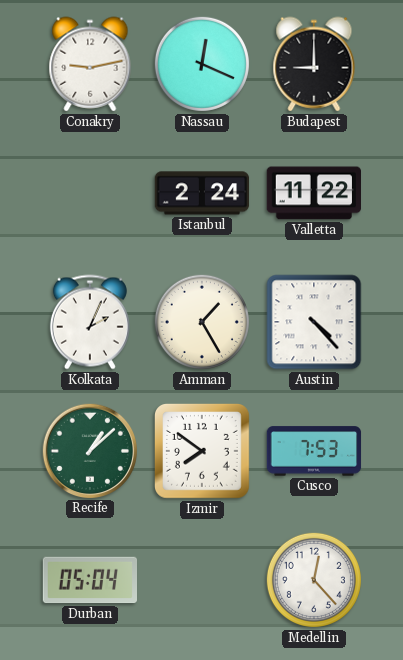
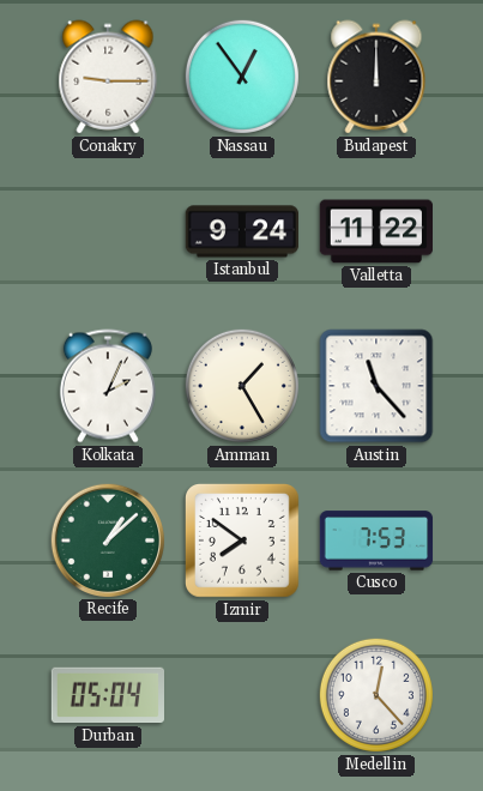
Conakry: 9:13 -> 9:15
Nassau: 12:19 -> 12:54
Budapest: 9:00 -> 12:00
Istanbul: 2:24 -> 9:24
Austin: 4:23 -> 11:23
